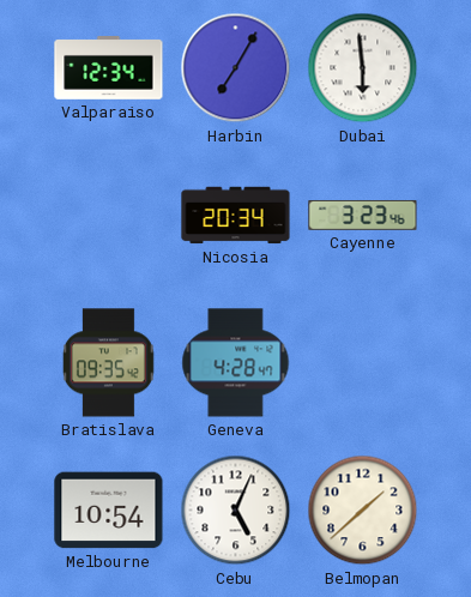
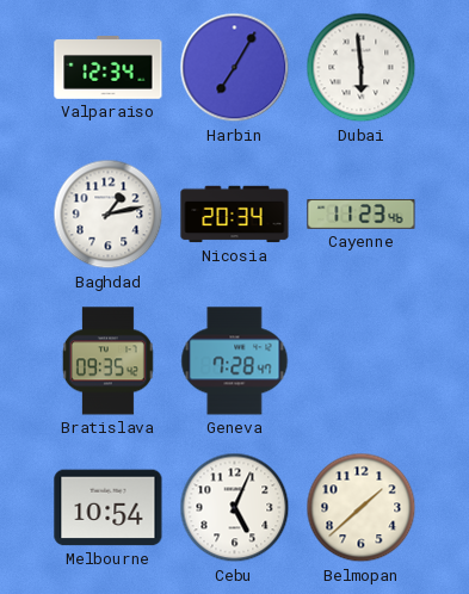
Baghdad: none -> 1:13
Cayenne: 3:23 -> 11:23
Geneva: 4:28 -> 7:28
